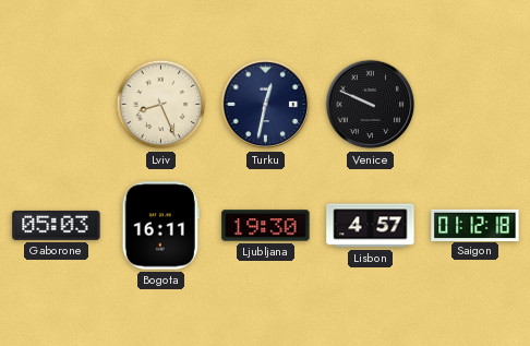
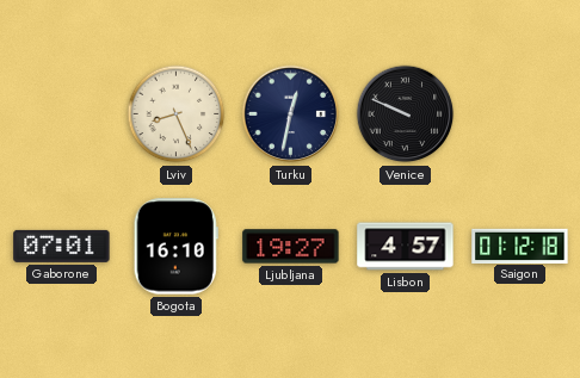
Gaborone: 05:03 -> 07:01
Bogota: 16:11 -> 16:10
Ljubljana: 19:30 -> 19:27
